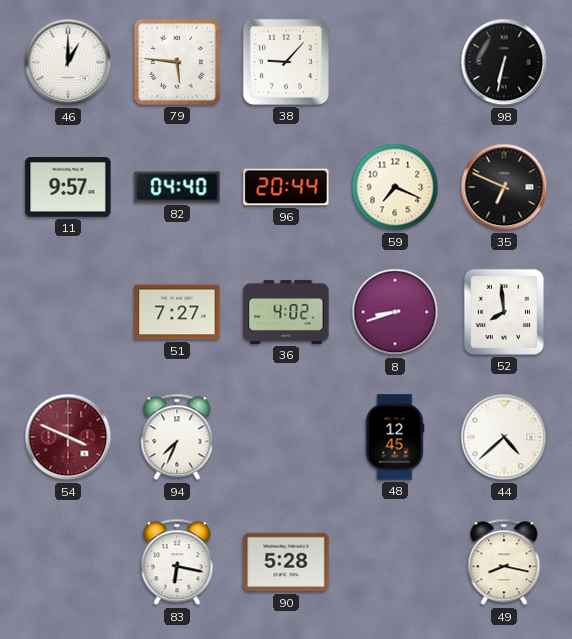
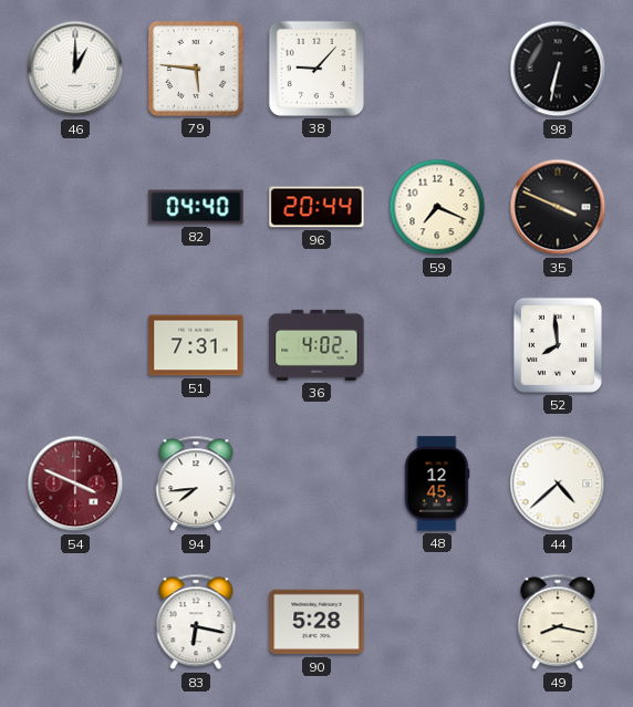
11: 9:57 -> none
35: 6:49 -> 3:49
51: 7:27 -> 7:31
8: 8:42 -> none
94: 7:34 -> 7:44
